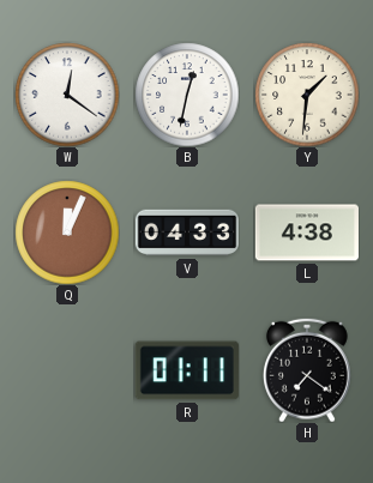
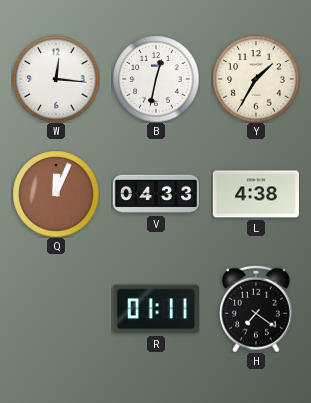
W: 12:21 -> 12:16
Y: 1:31 -> 1:35
